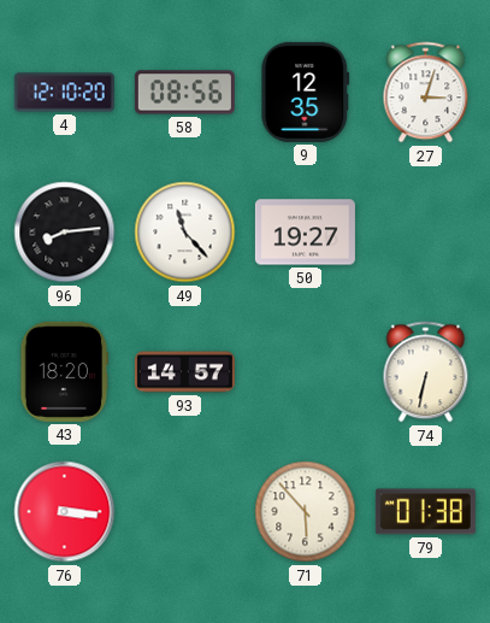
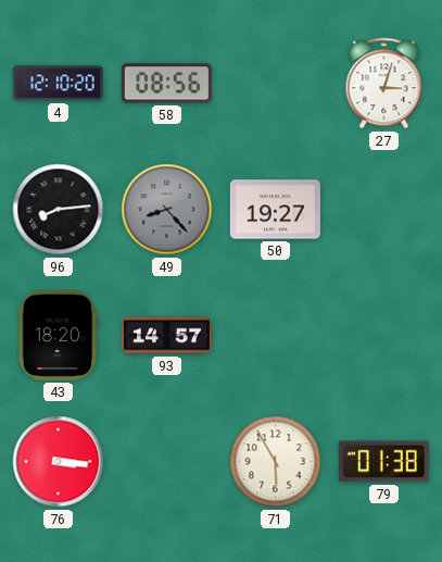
9: 12:35 -> none
49: 11:23 -> 8:23
49 dial: white -> grey
74: 6:32 -> none
71: 5:53 -> 5:55
